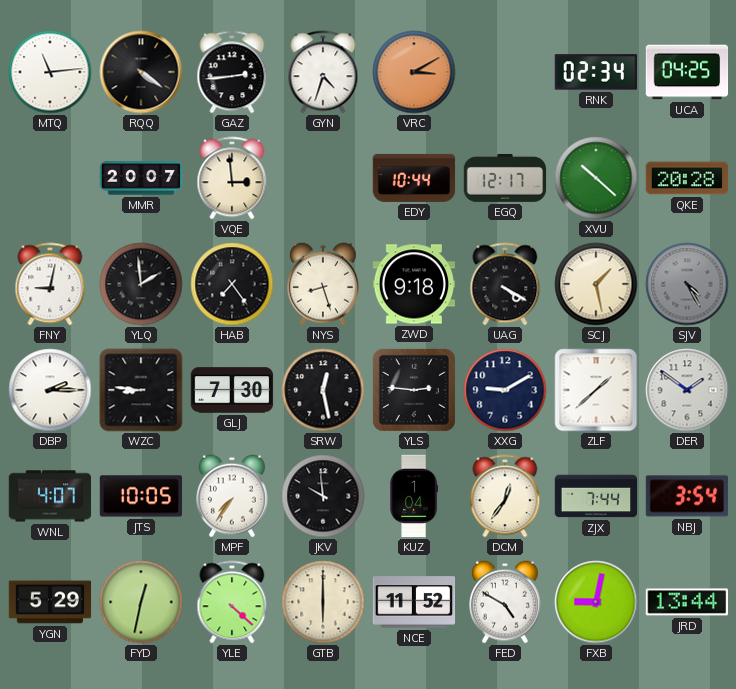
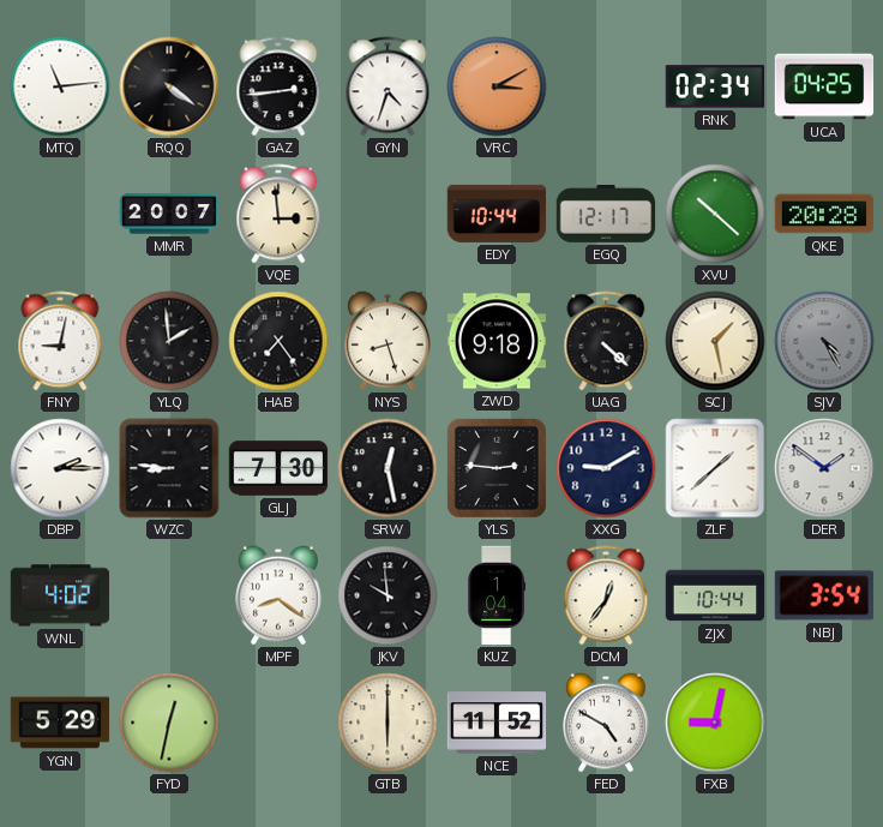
UAG: 4:20 -> 4:22
WNL: 4:07 -> 4:02
JTS: 10:05 -> none
MPF: 7:36 -> 8:21
ZJX: 7:44 -> 10:44
YLE: 4:22 -> none
JRD: 13:44 -> none
